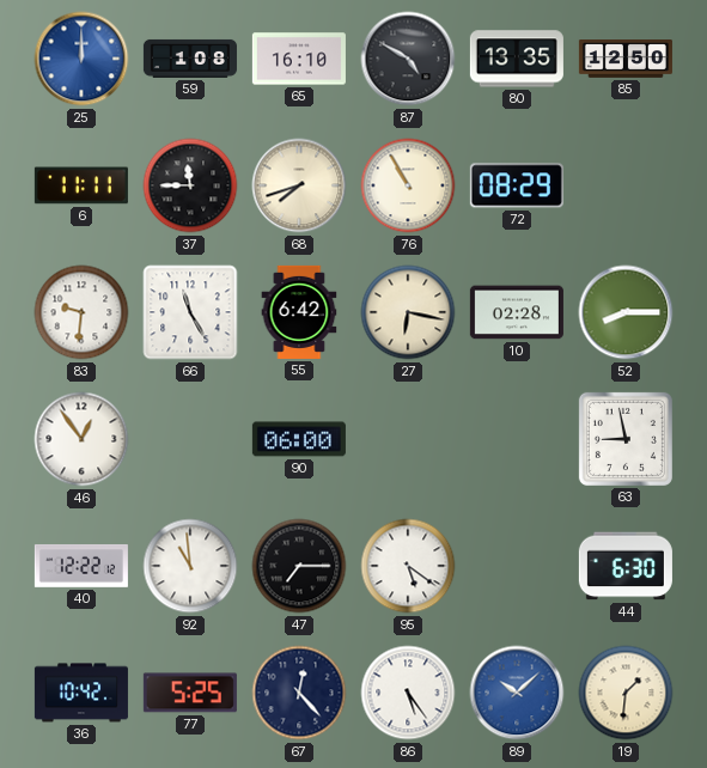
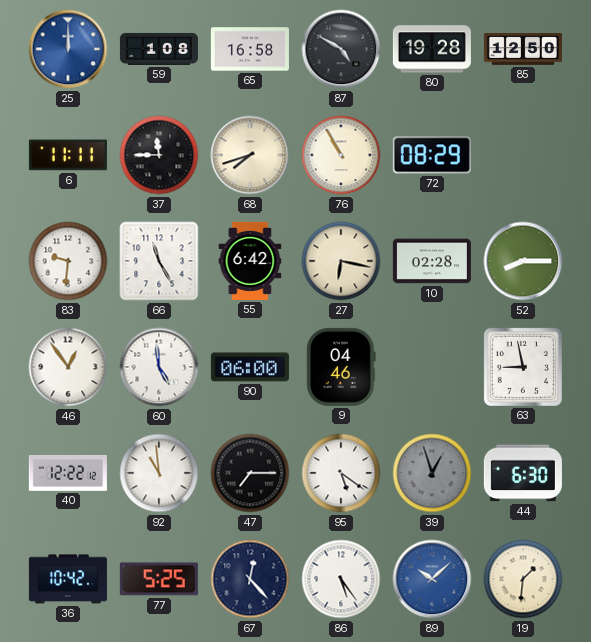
65: 16:10 -> 16:58
80: 13:35 -> 19:28
60: none -> 4:59
9: none -> 04:46
39: none -> 12:57
